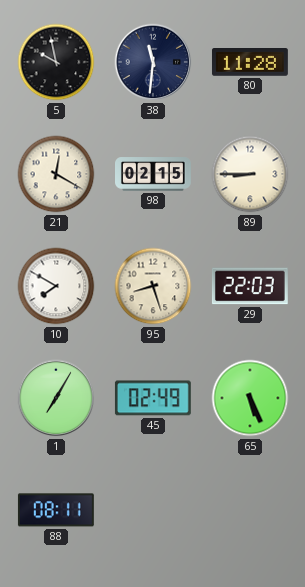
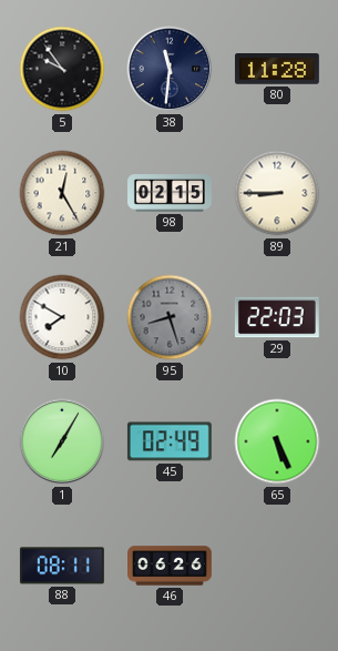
5: 9:58 -> 9:54
21: 12:20 -> 12:25
95 dial: cream -> grey
46: none -> 06:26
